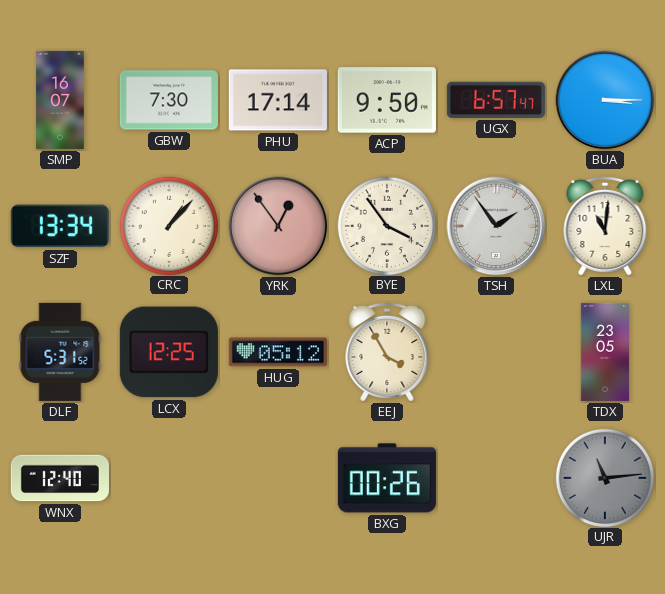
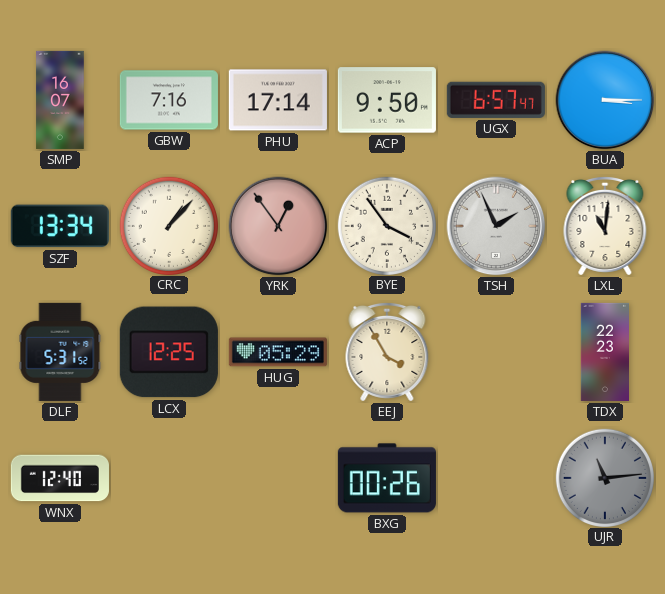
GBW: 7:30 -> 7:16
TSH: 1:54 -> 1:56
HUG: 05:12 -> 05:29
TDX: 23:05 -> 22:23
